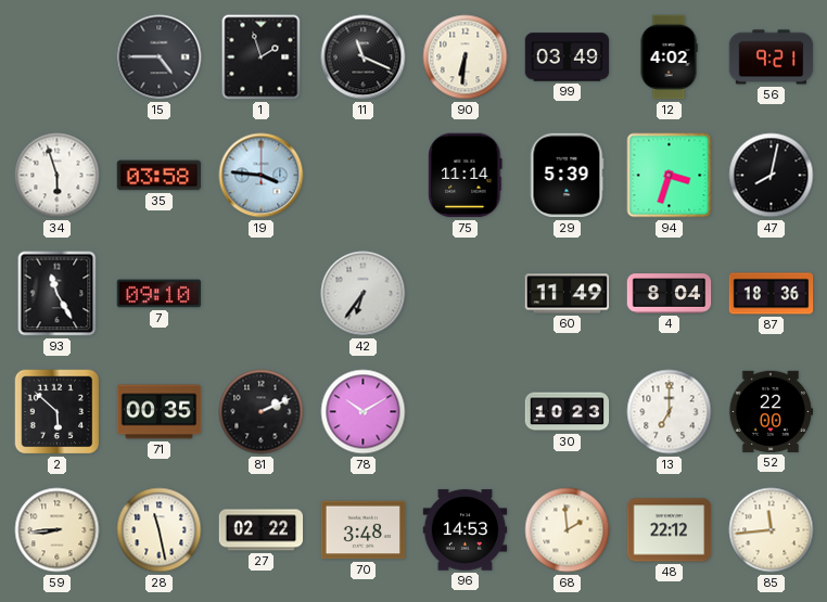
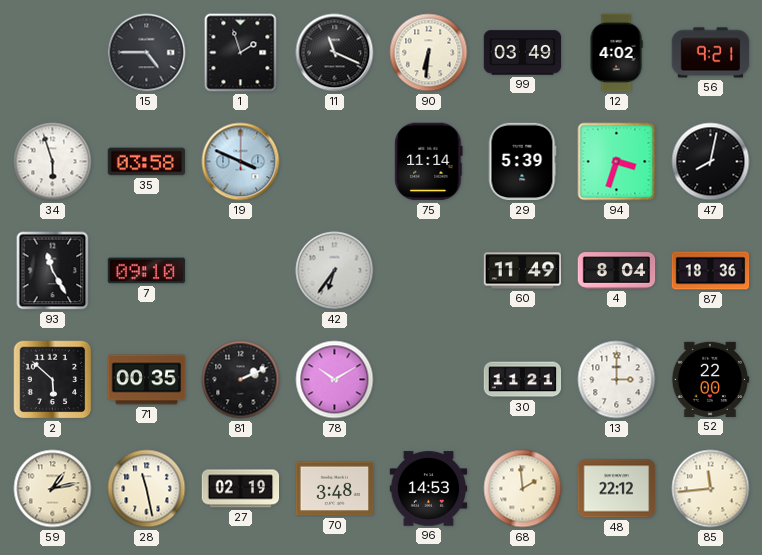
19: 3:46 -> 3:49
30: 10:23 -> 11:21
13: 7:00 -> 3:00
59: 8:44 -> 1:13
27: 02:22 -> 02:19
